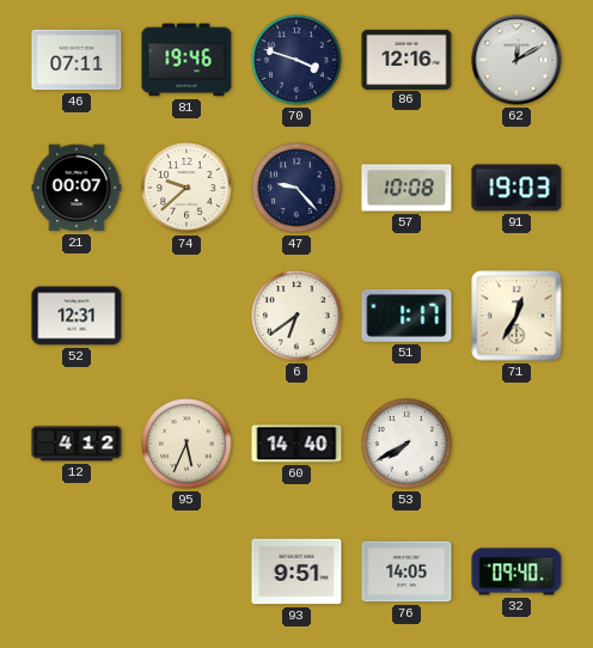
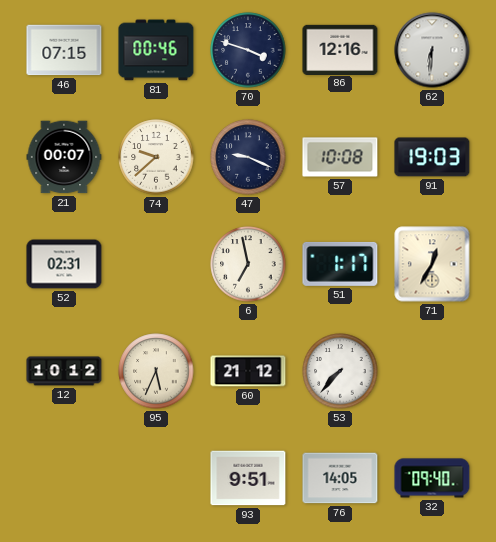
46: 07:11 -> 07:15
81: 19:46 -> 00:46
62: 12:10 -> 6:31
47: 9:23 -> 9:19
52: 12:31 -> 02:31
6: 6:39 -> 6:58
12: 4:12 -> 10:12
60: 14:40 -> 21:12
53: 7:40 -> 7:37
